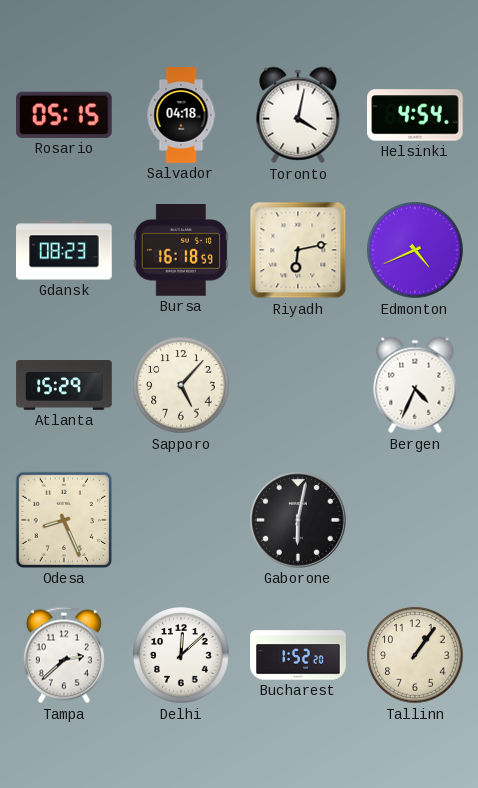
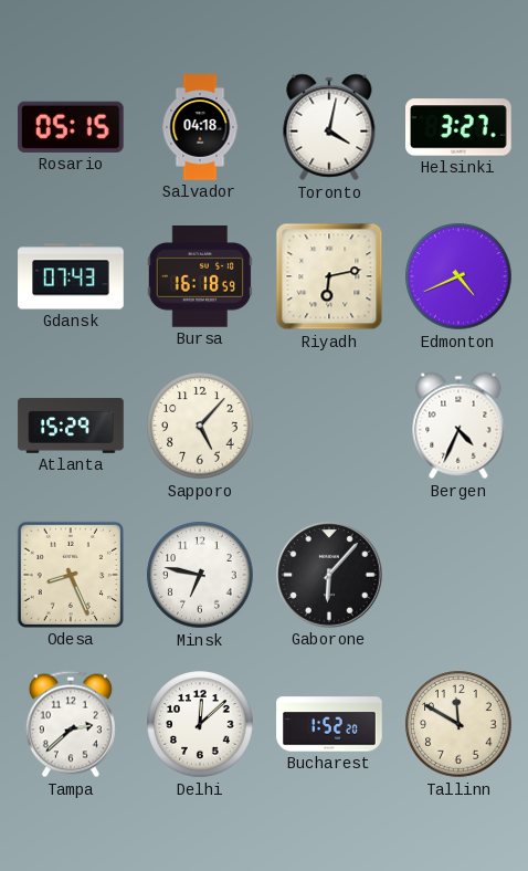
Helsinki: 4:54 -> 3:27
Gdansk: 08:23 -> 07:43
Minsk: none -> 6:47
Gaborone: 6:02 -> 6:07
Tallinn: 1:06 -> 11:50
